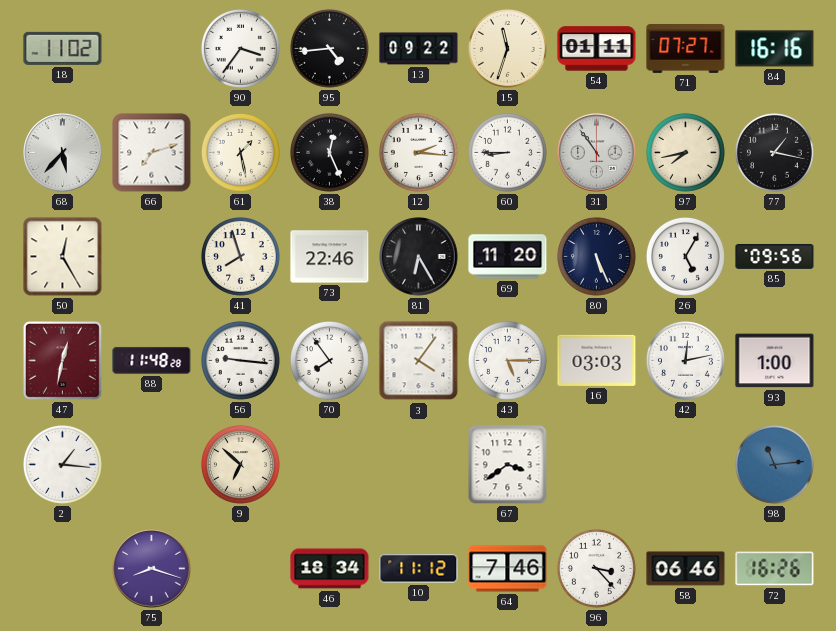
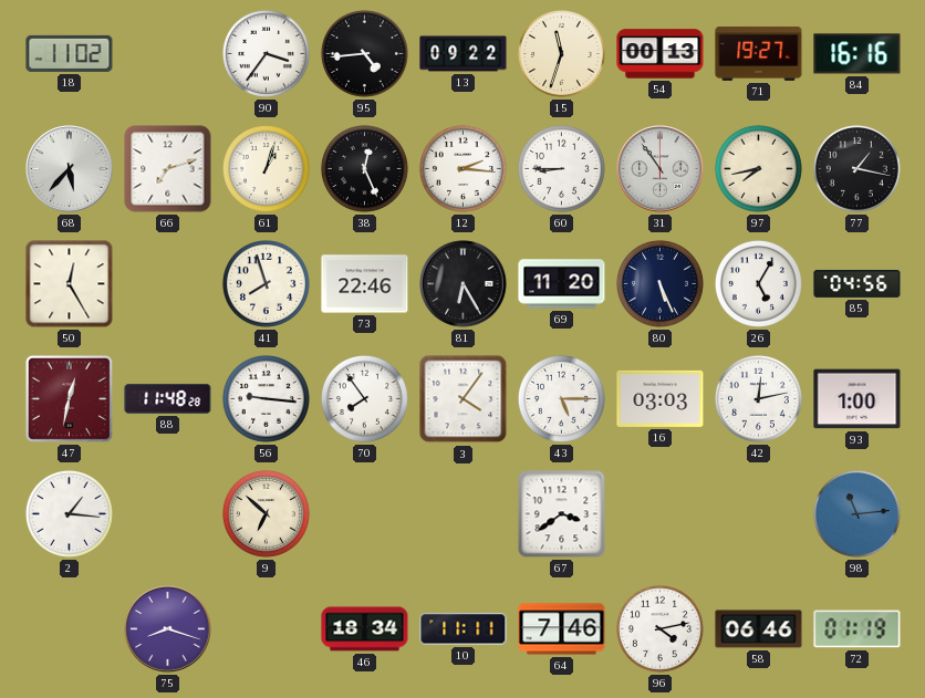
54: 01:11 -> 00:13
71: 07:27 -> 19:27
61: 1:28 -> 1:03
85: 09:56 -> 04:56
10: 11:12 -> 11:11
96: 3:23 -> 4:13
72: 16:26 -> 01:19
